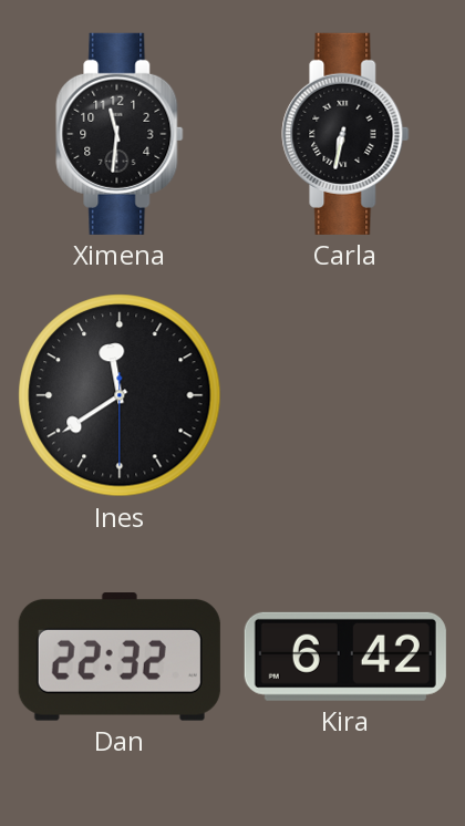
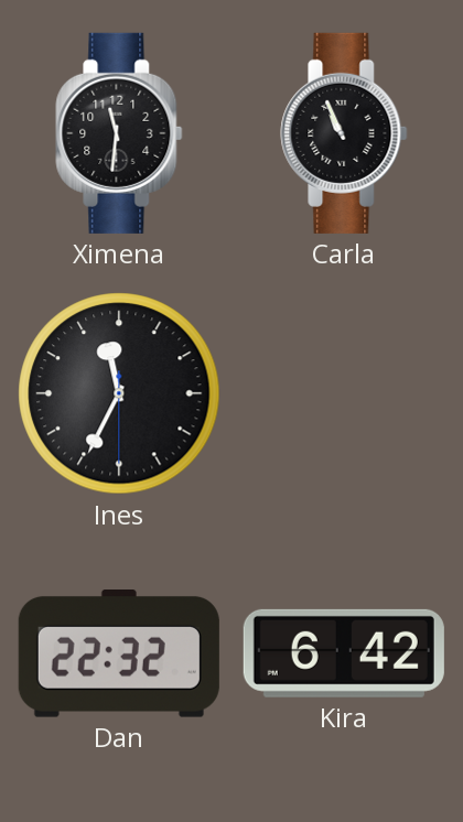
Carla: 6:32 -> 10:56
Ines: 11:39 -> 11:34
